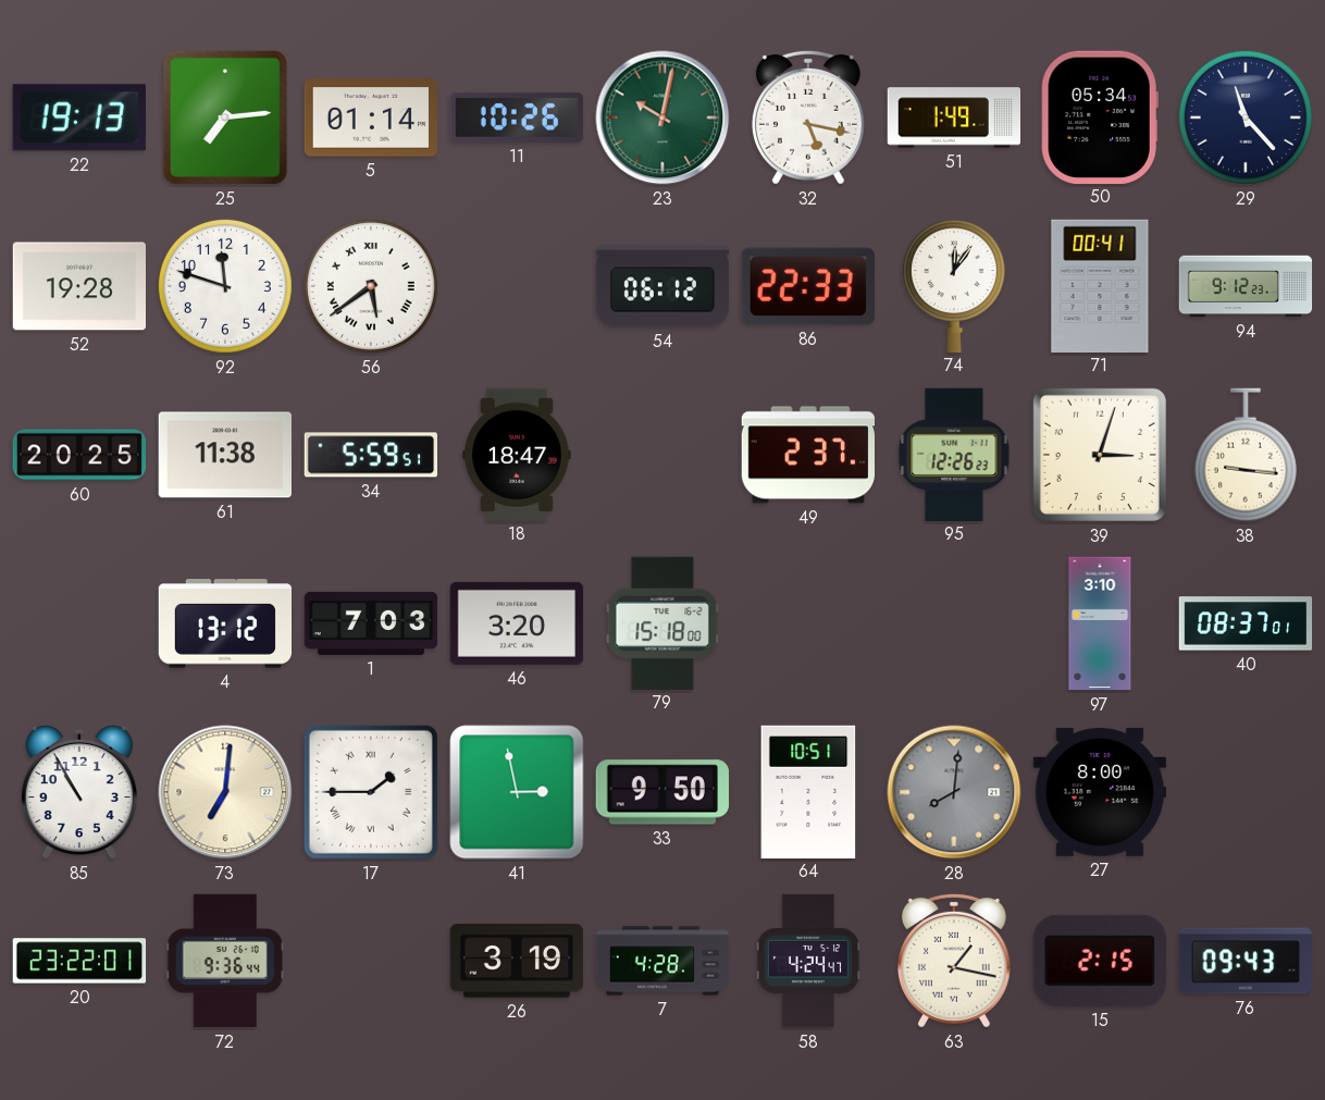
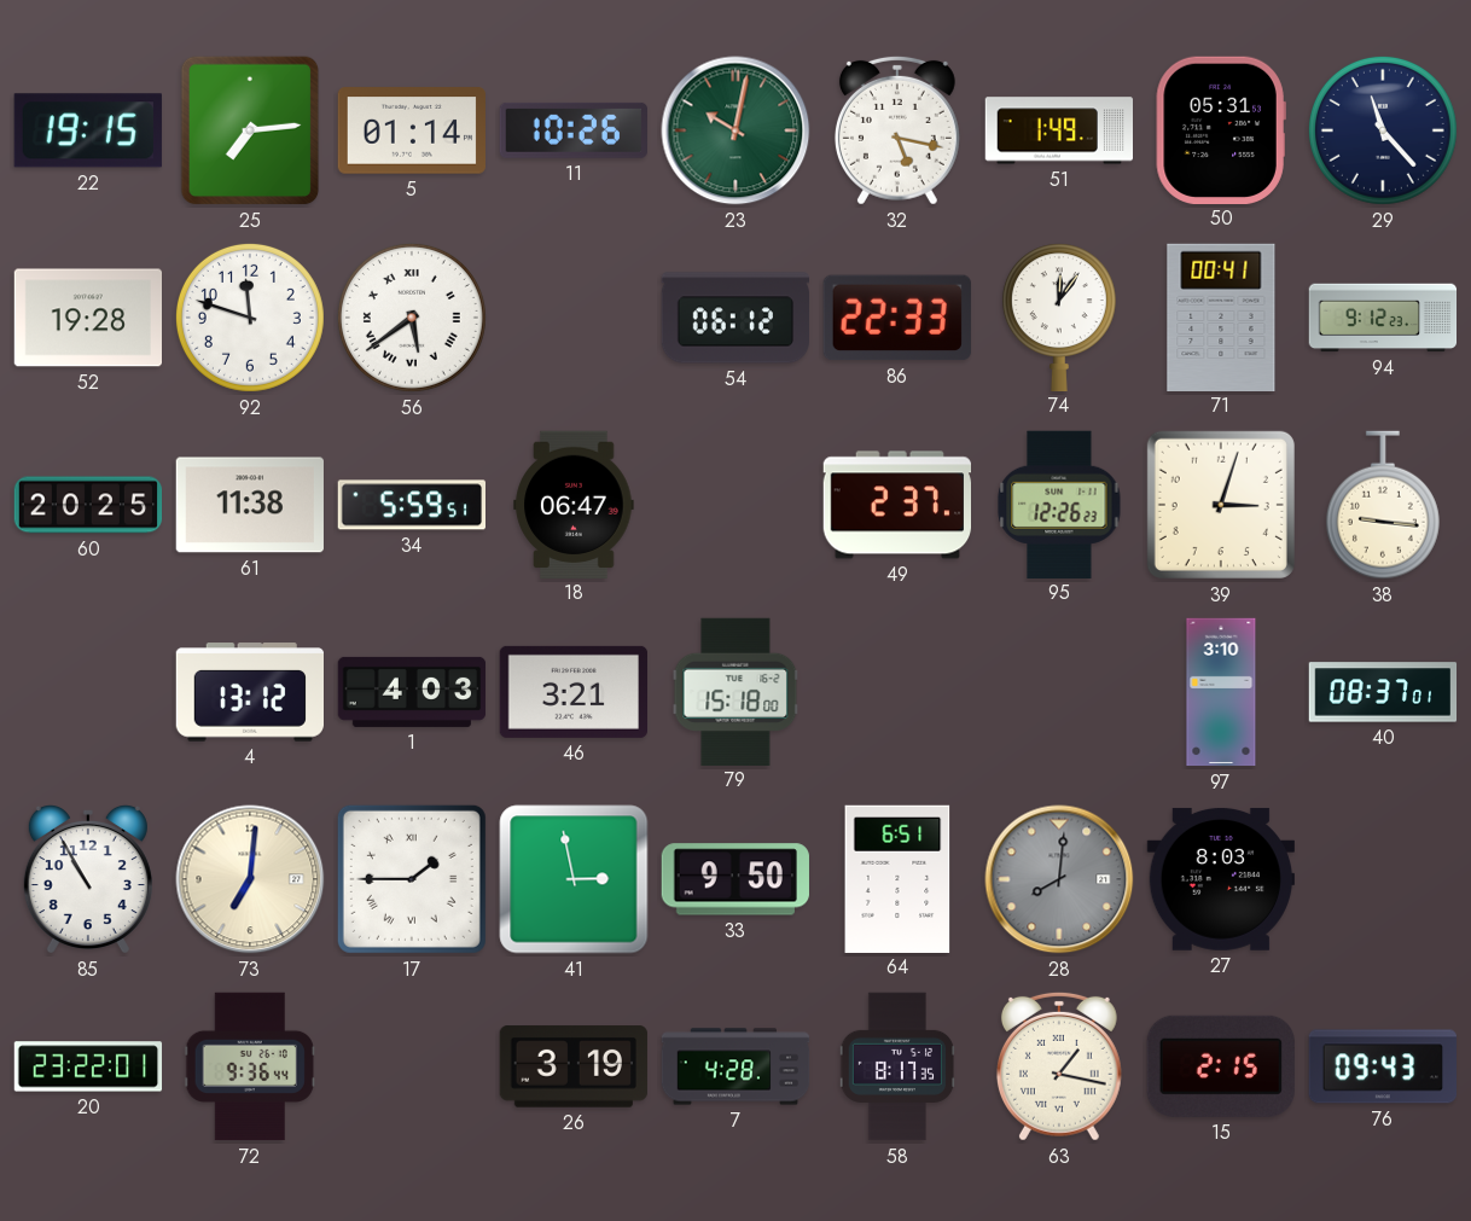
22: 19:13 -> 19:15
50: 05:34 -> 05:31
18: 18:47 -> 06:47
1: 7:03 -> 4:03
46: 3:20 -> 3:21
64: 10:51 -> 6:51
27: 8:00 -> 8:03
58: 4:24 -> 8:17
